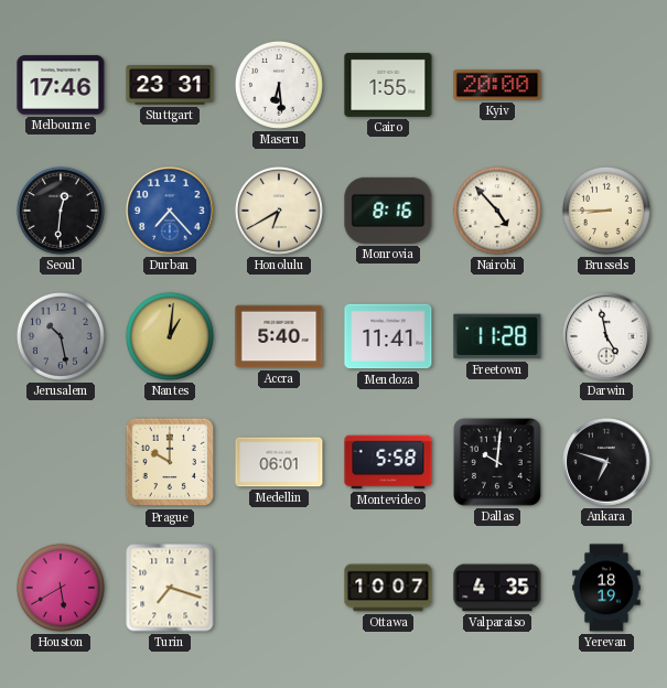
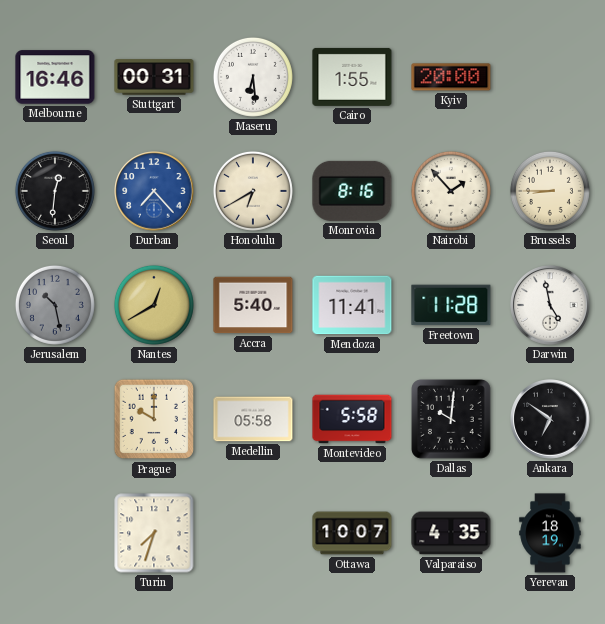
Melbourne: 17:46 -> 16:46
Stuttgart: 23:31 -> 00:31
Nairobi: 4:53 -> 1:53
Nantes: 1:01 -> 12:40
Medellin: 06:01 -> 05:58
Ankara: 6:48 -> 6:51
Houston: 5:40 -> none
Turin: 7:18 -> 7:33
